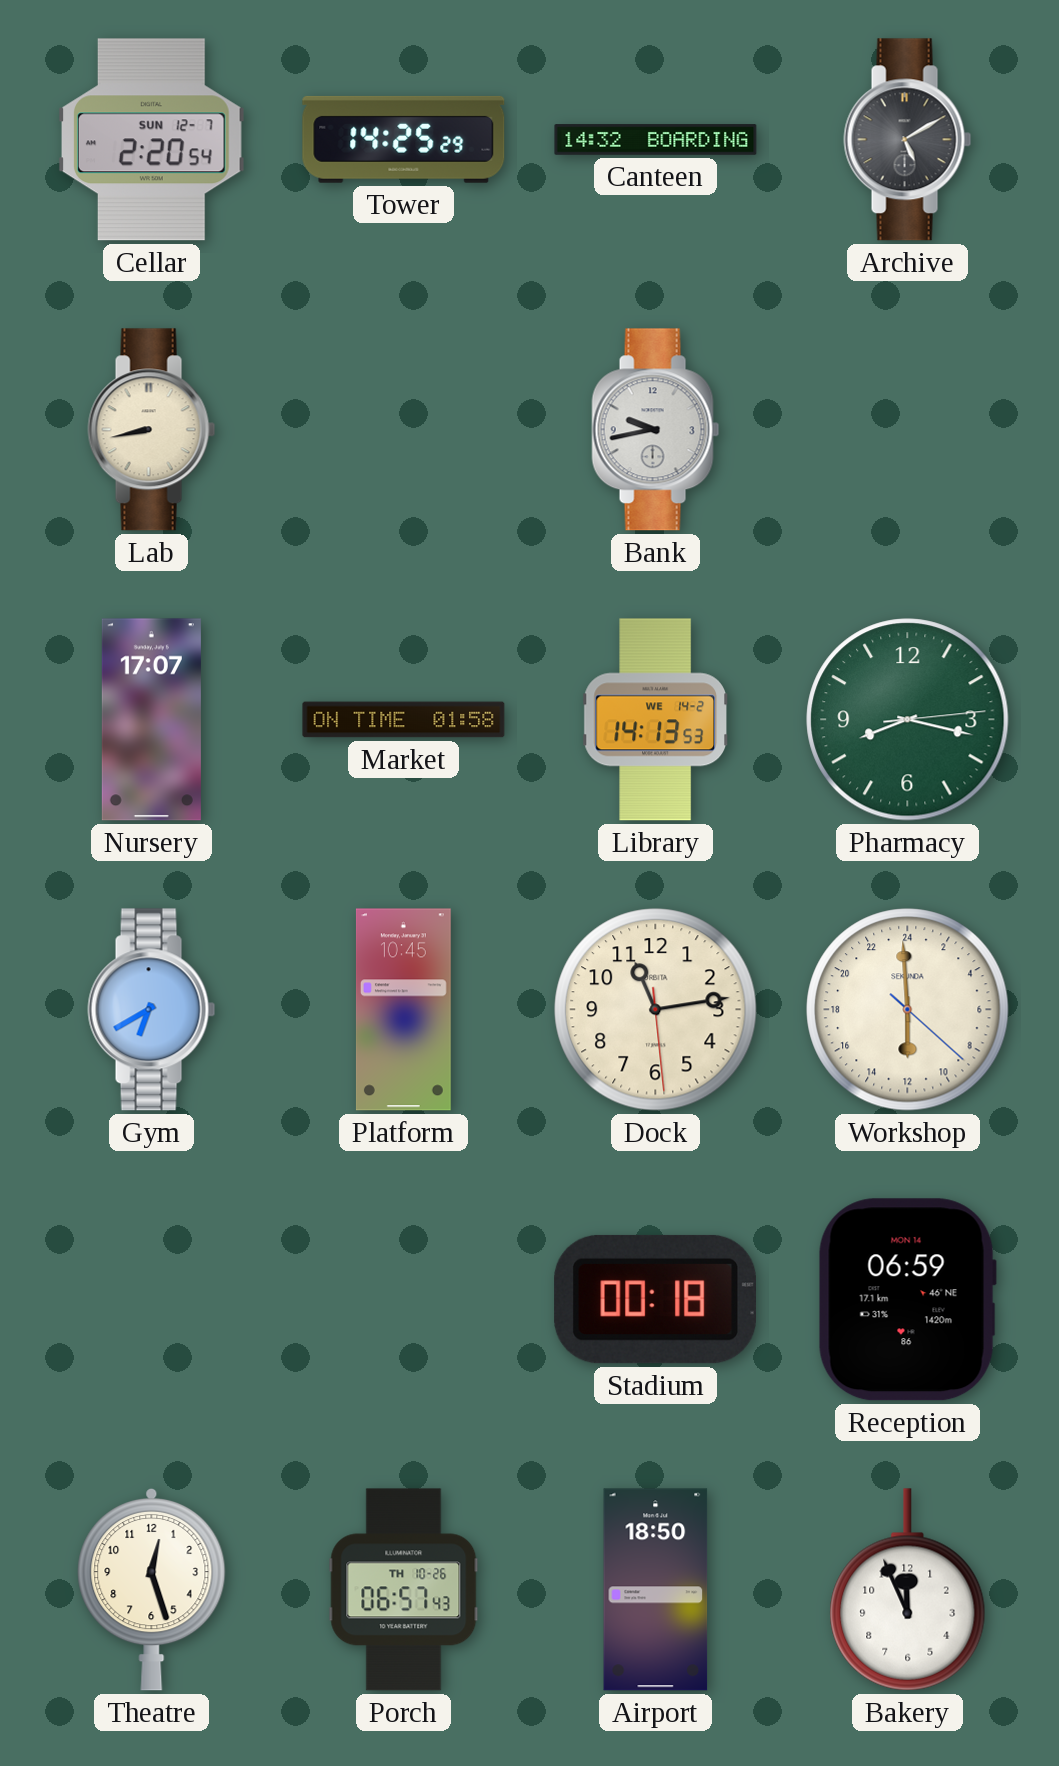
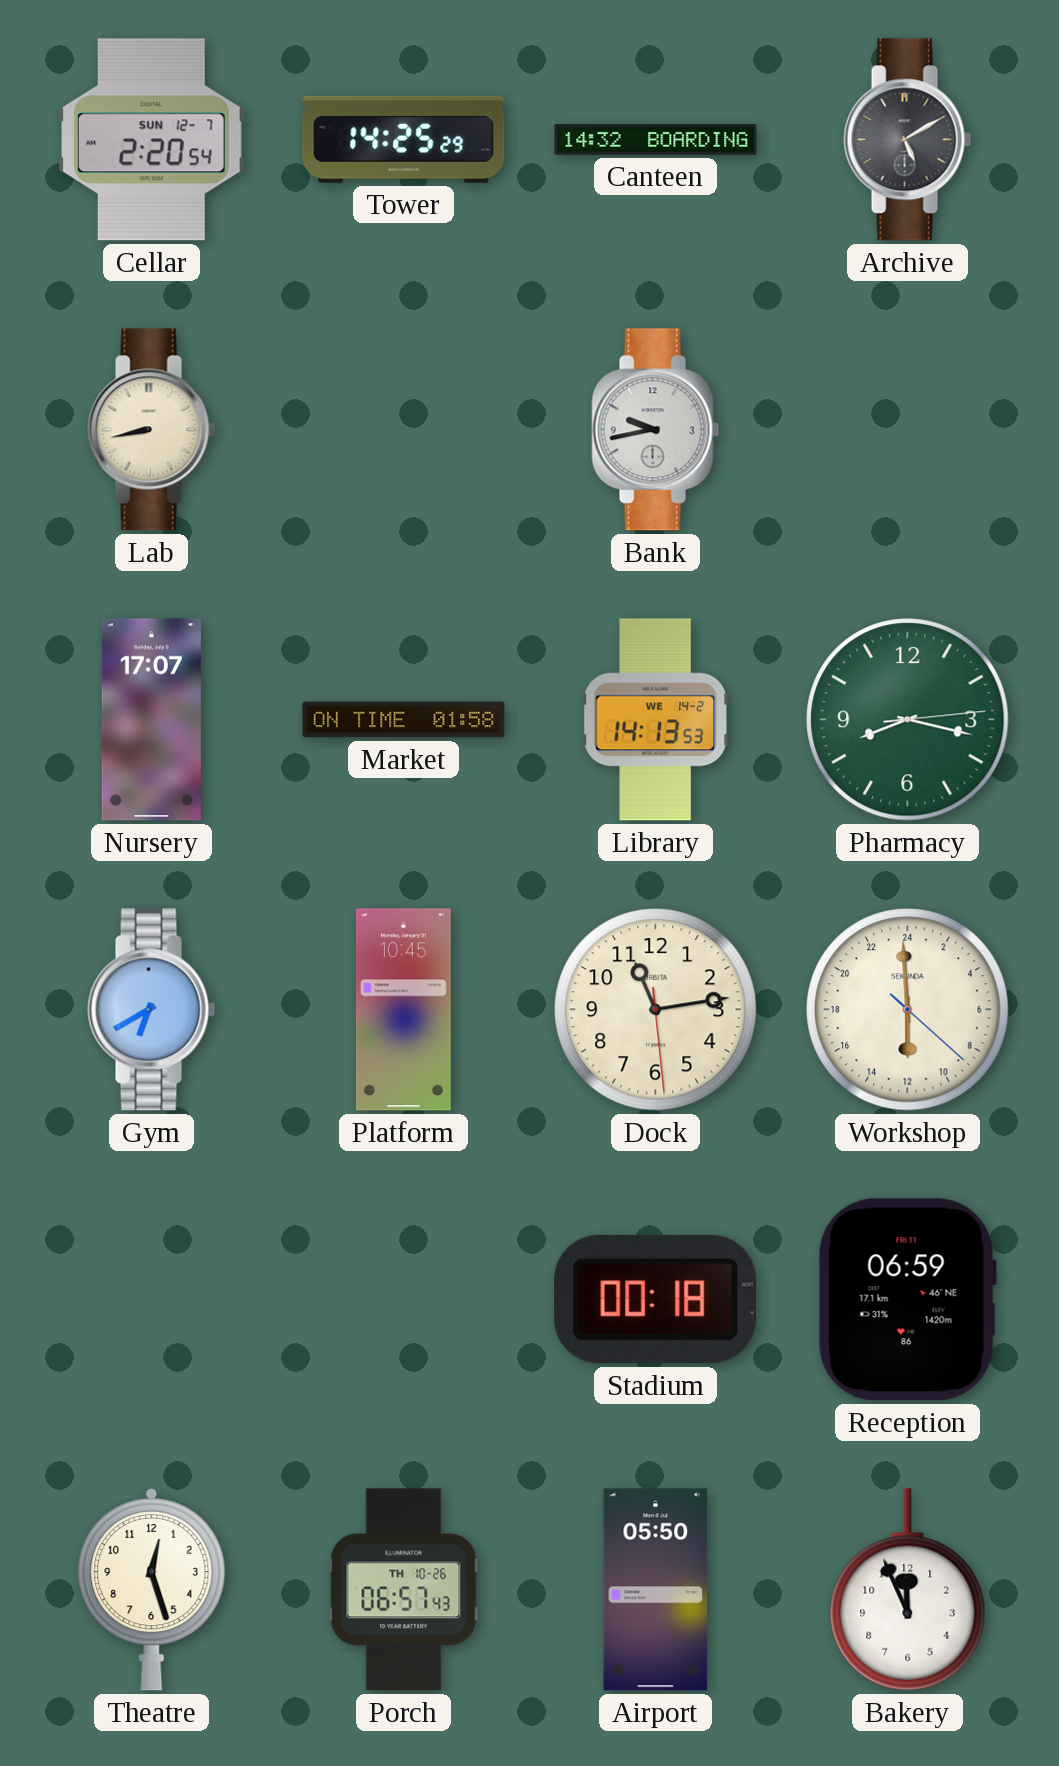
Reception date: MON 14 -> FRI 11
Airport: 18:50 -> 05:50
